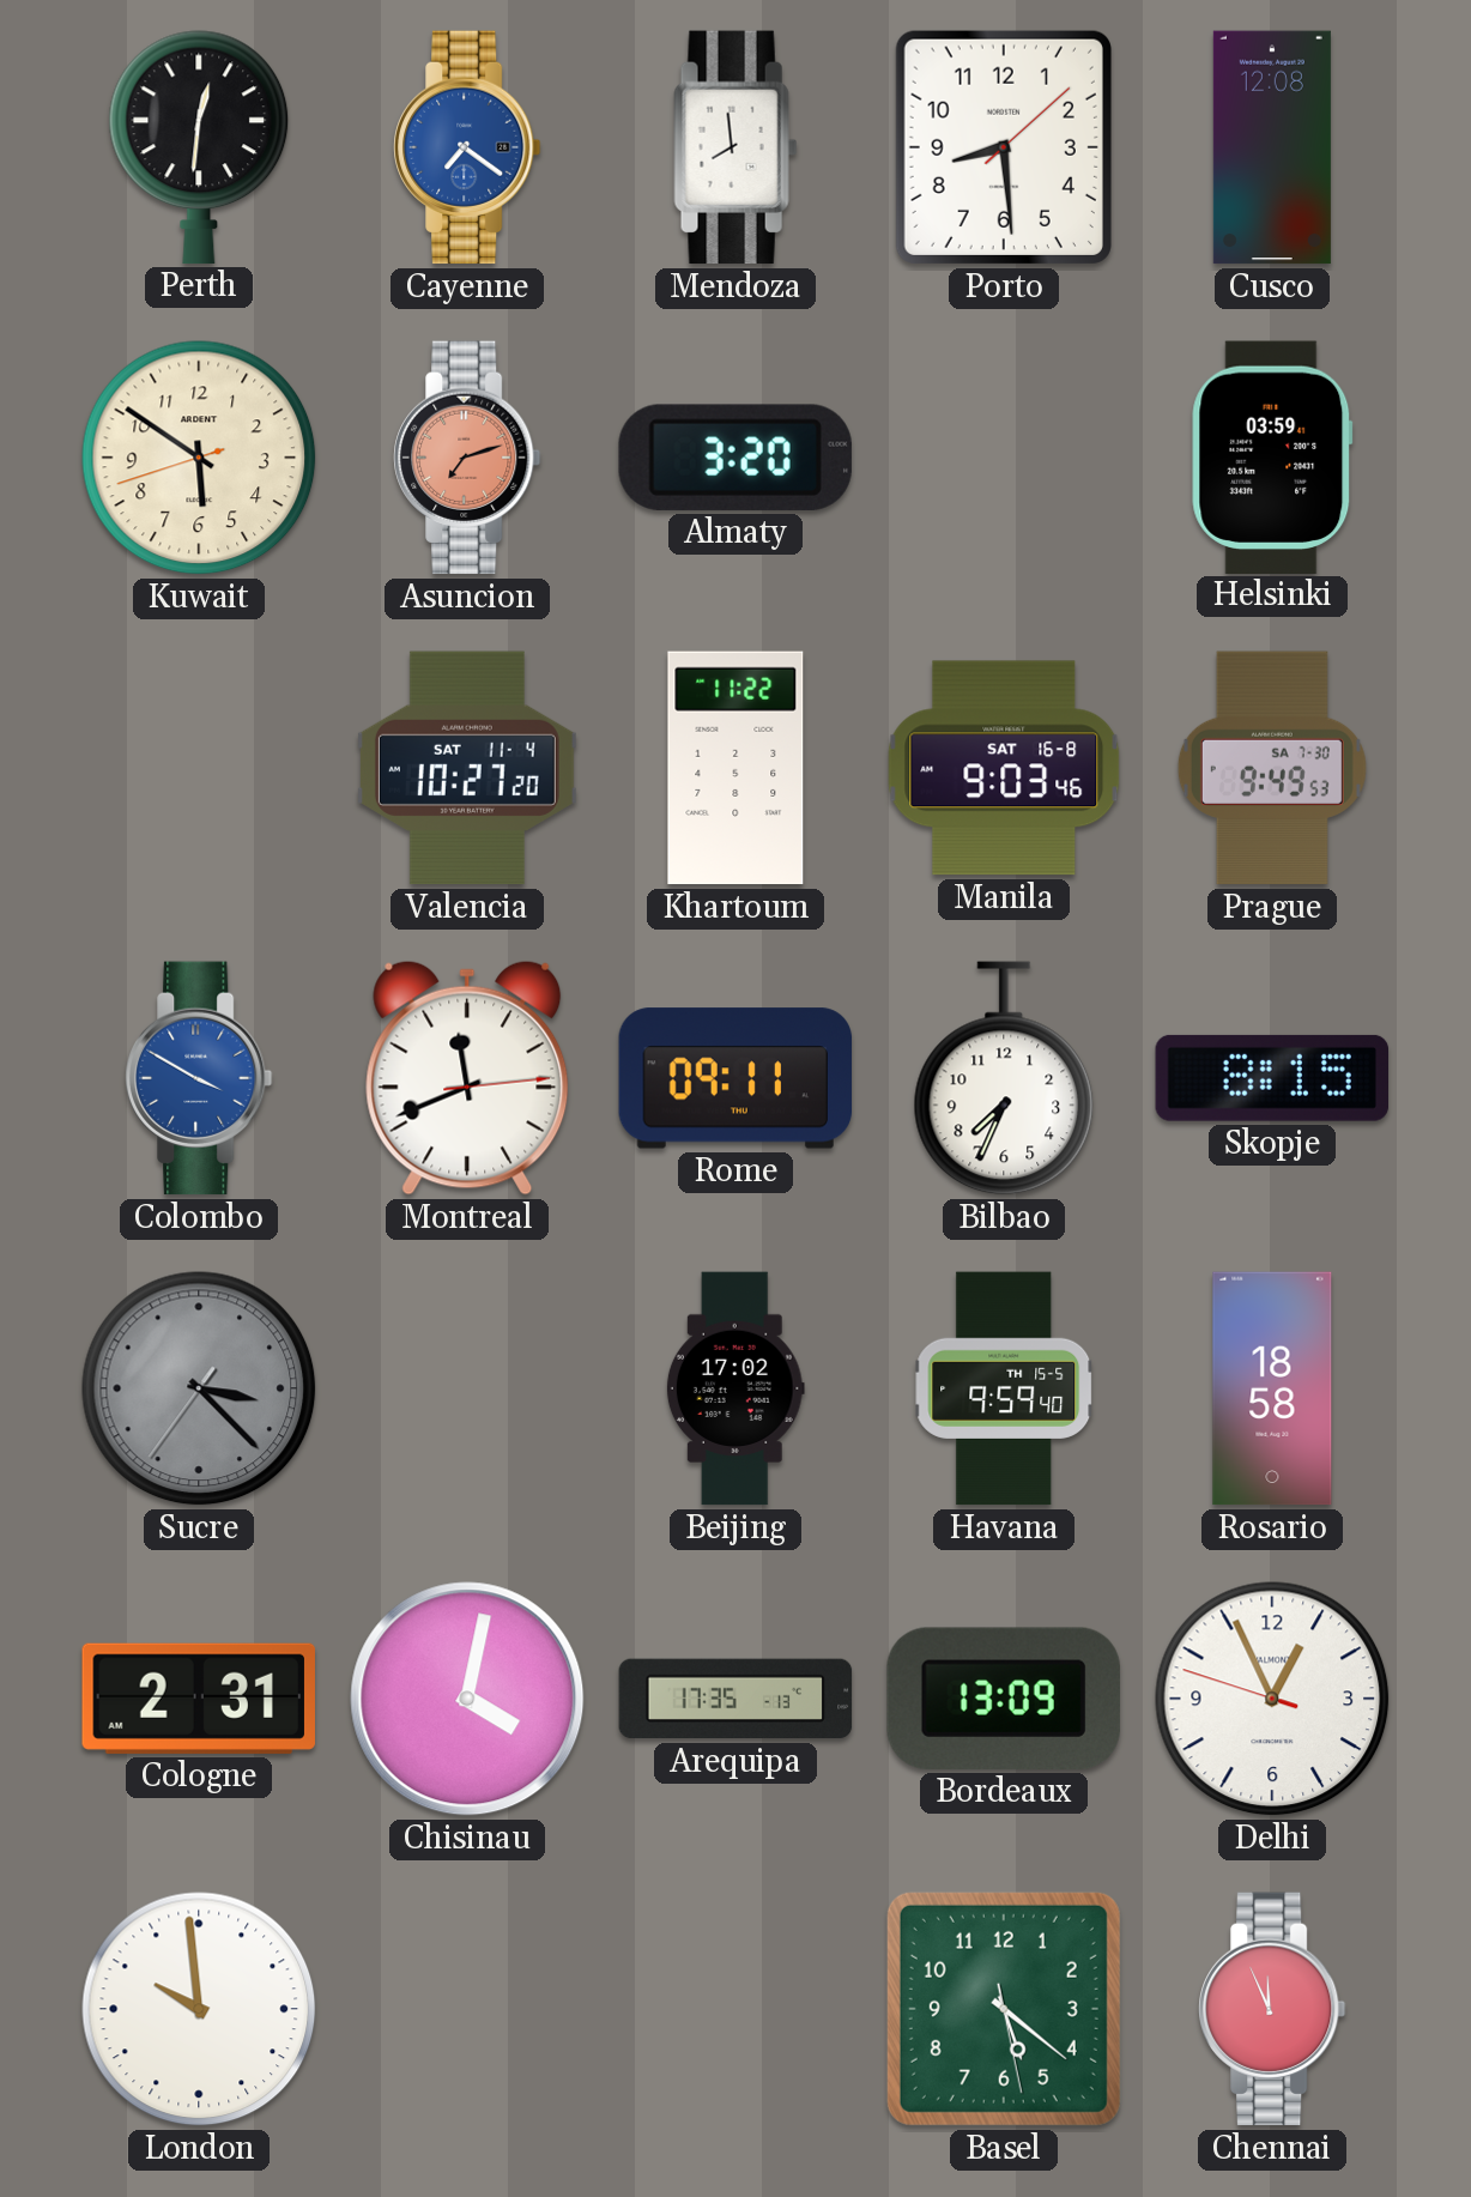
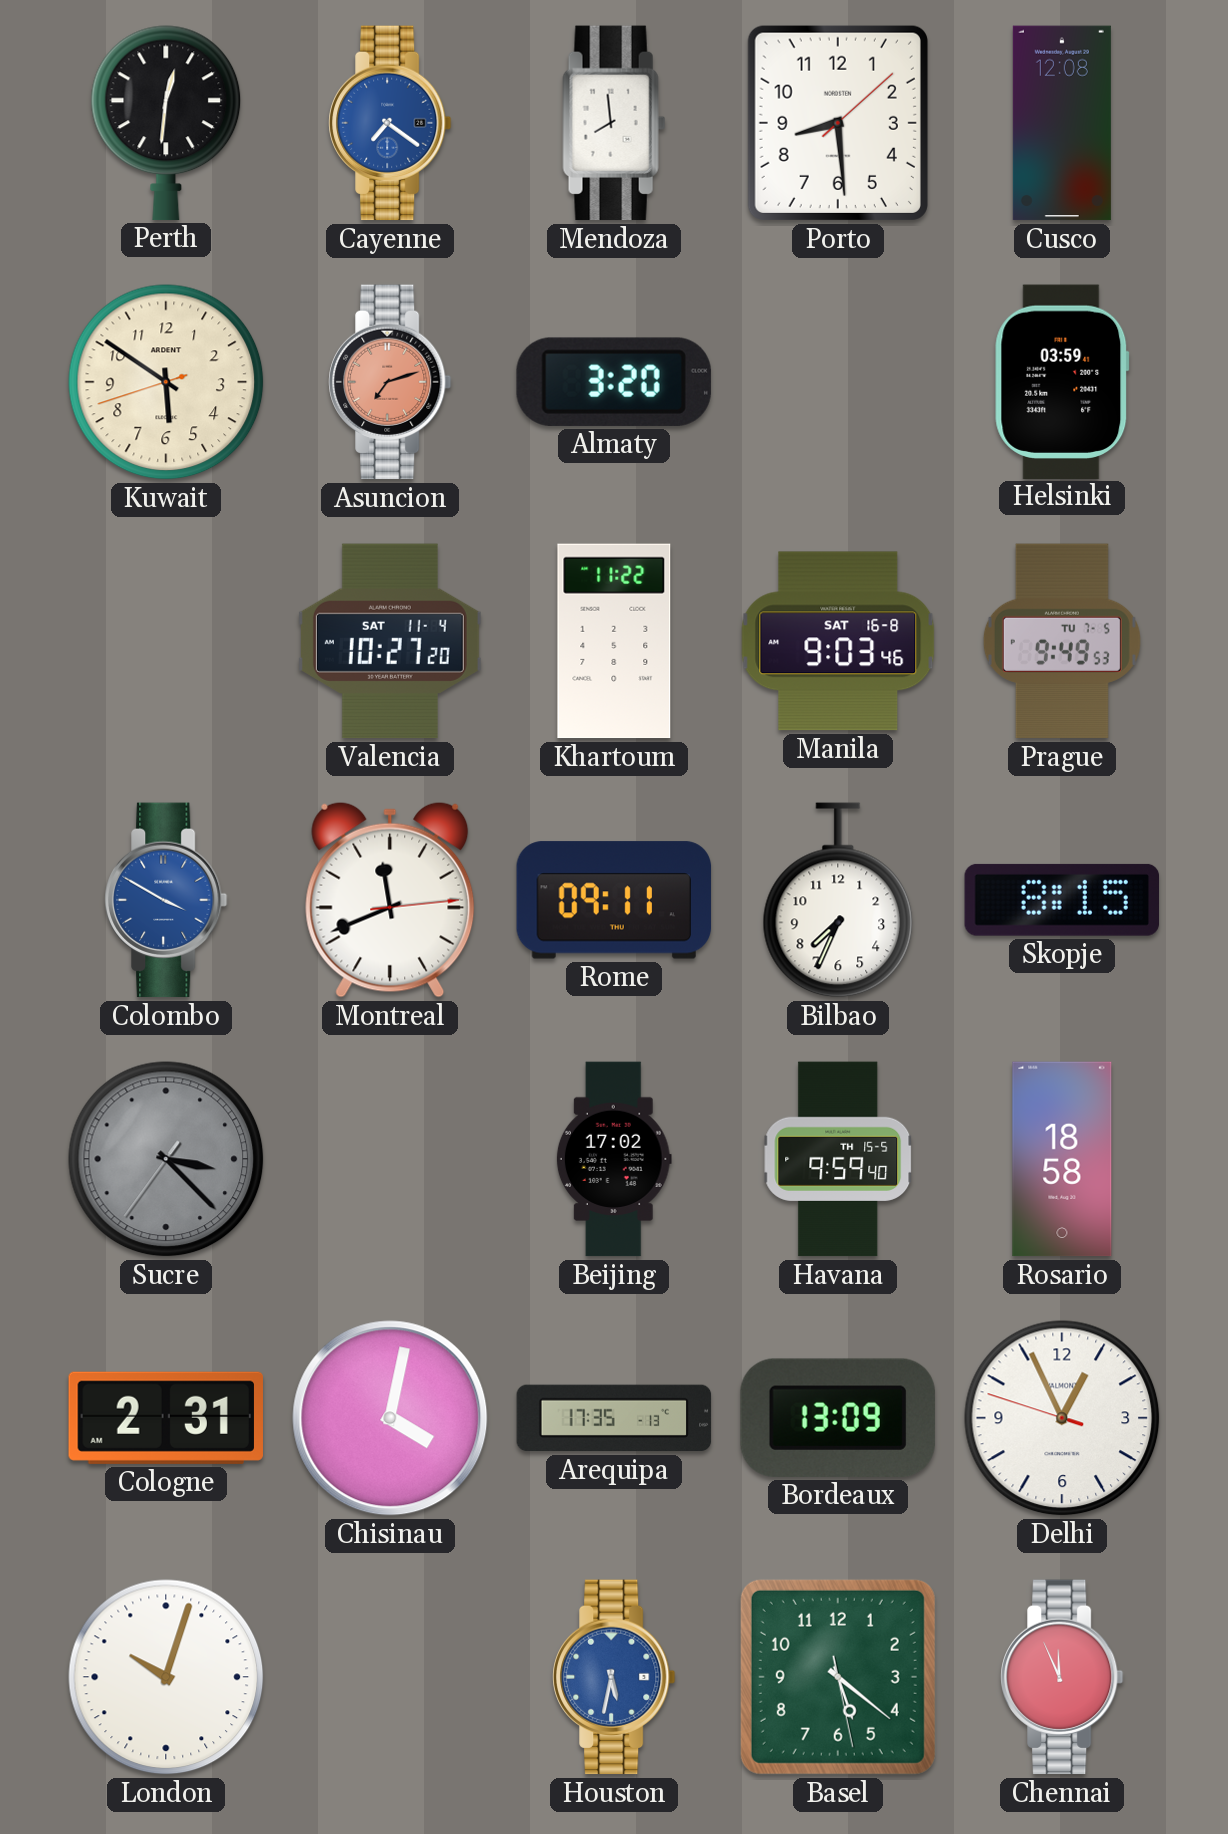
Prague date: SA 7-30 -> TU 7-5
London: 9:59 -> 10:03
Houston: none -> 5:32
